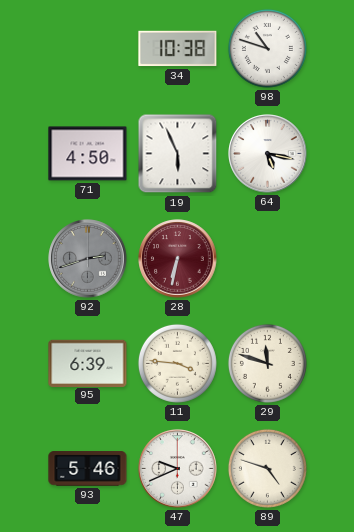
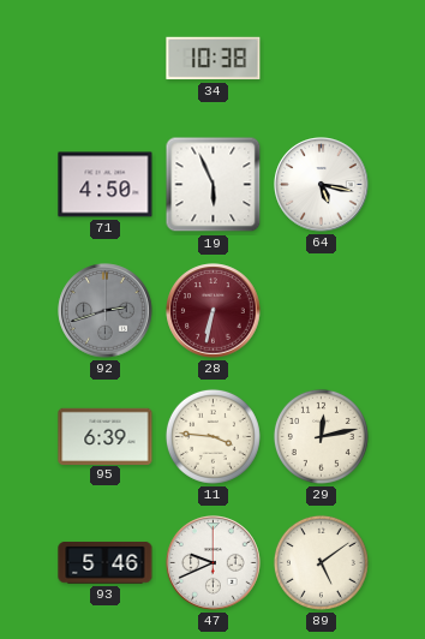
98: 10:48 -> none
29: 11:48 -> 12:13
89: 4:48 -> 5:09
